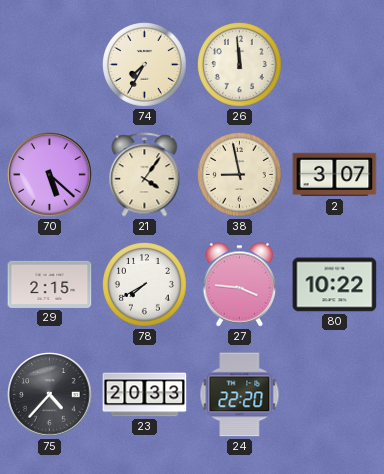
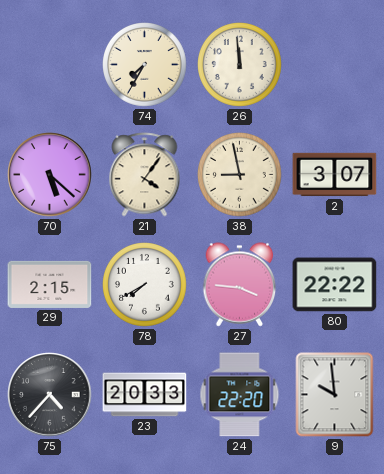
80: 10:22 -> 22:22
9: none -> 9:59
